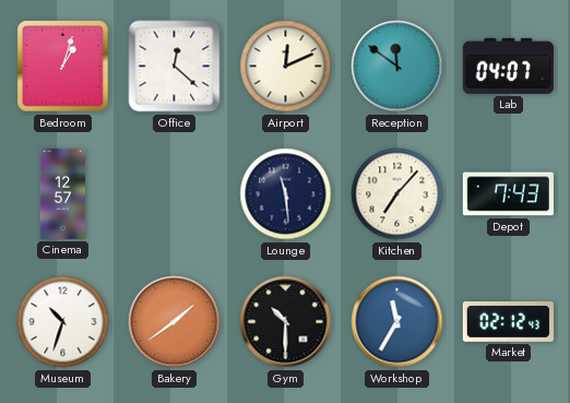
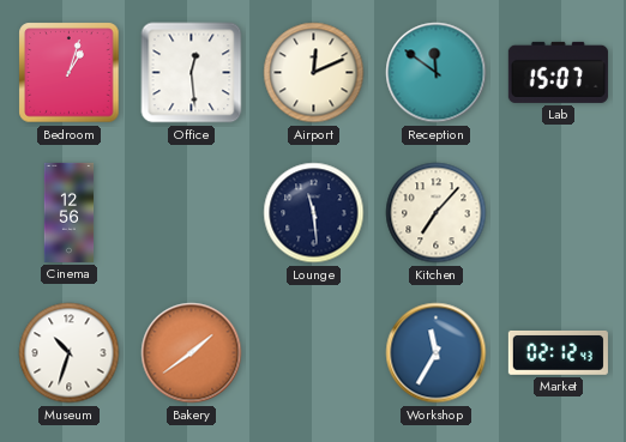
Office: 12:22 -> 12:29
Lab: 04:07 -> 15:07
Cinema: 12:57 -> 12:56
Depot: 7:43 -> none
Gym: 10:30 -> none
